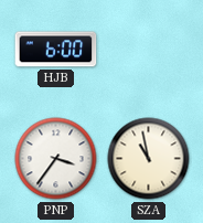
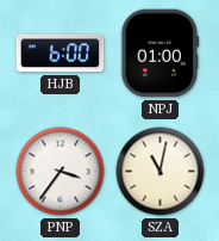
NPJ: none -> 01:00
SZA: 10:58 -> 11:02
